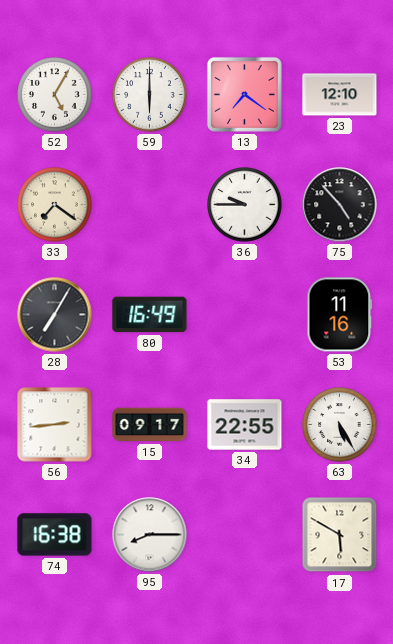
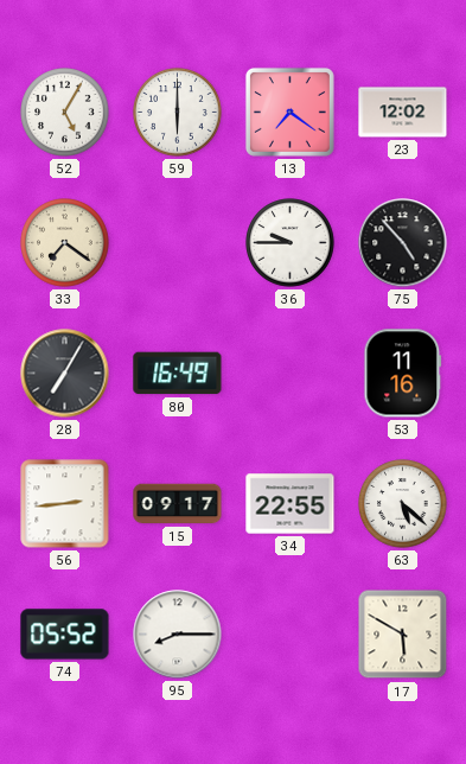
23: 12:10 -> 12:02
63: 5:25 -> 5:22
74: 16:38 -> 05:52
